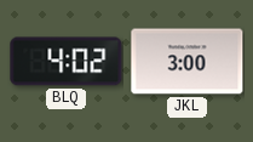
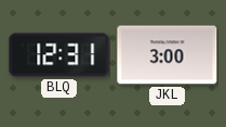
BLQ: 4:02 -> 12:31
